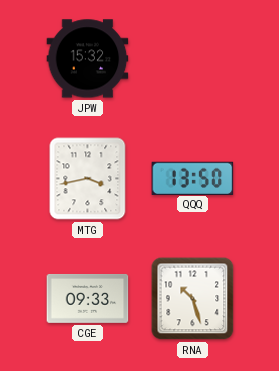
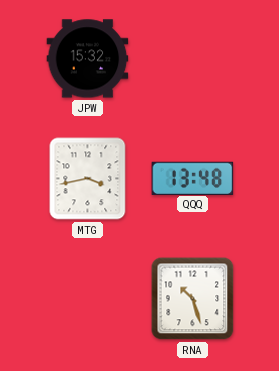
QQQ: 13:50 -> 13:48
CGE: 09:33 -> none
